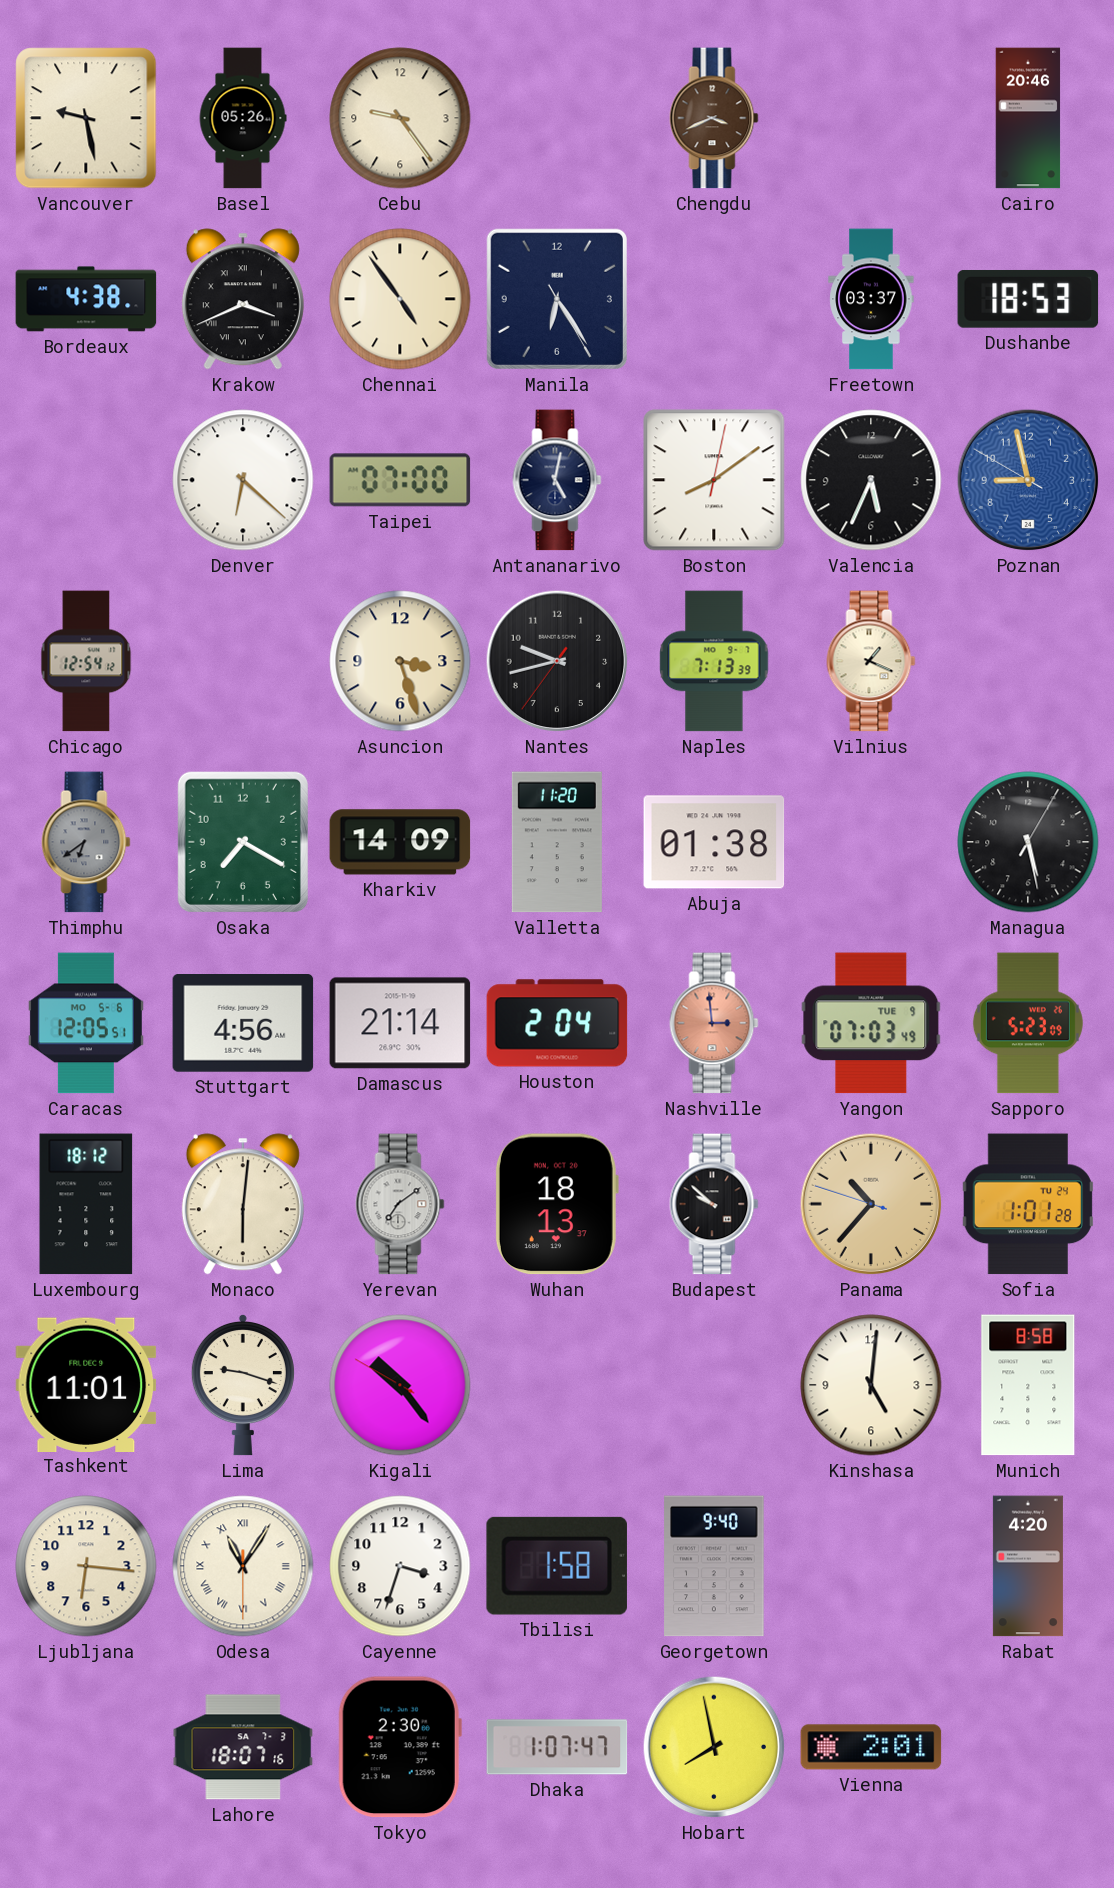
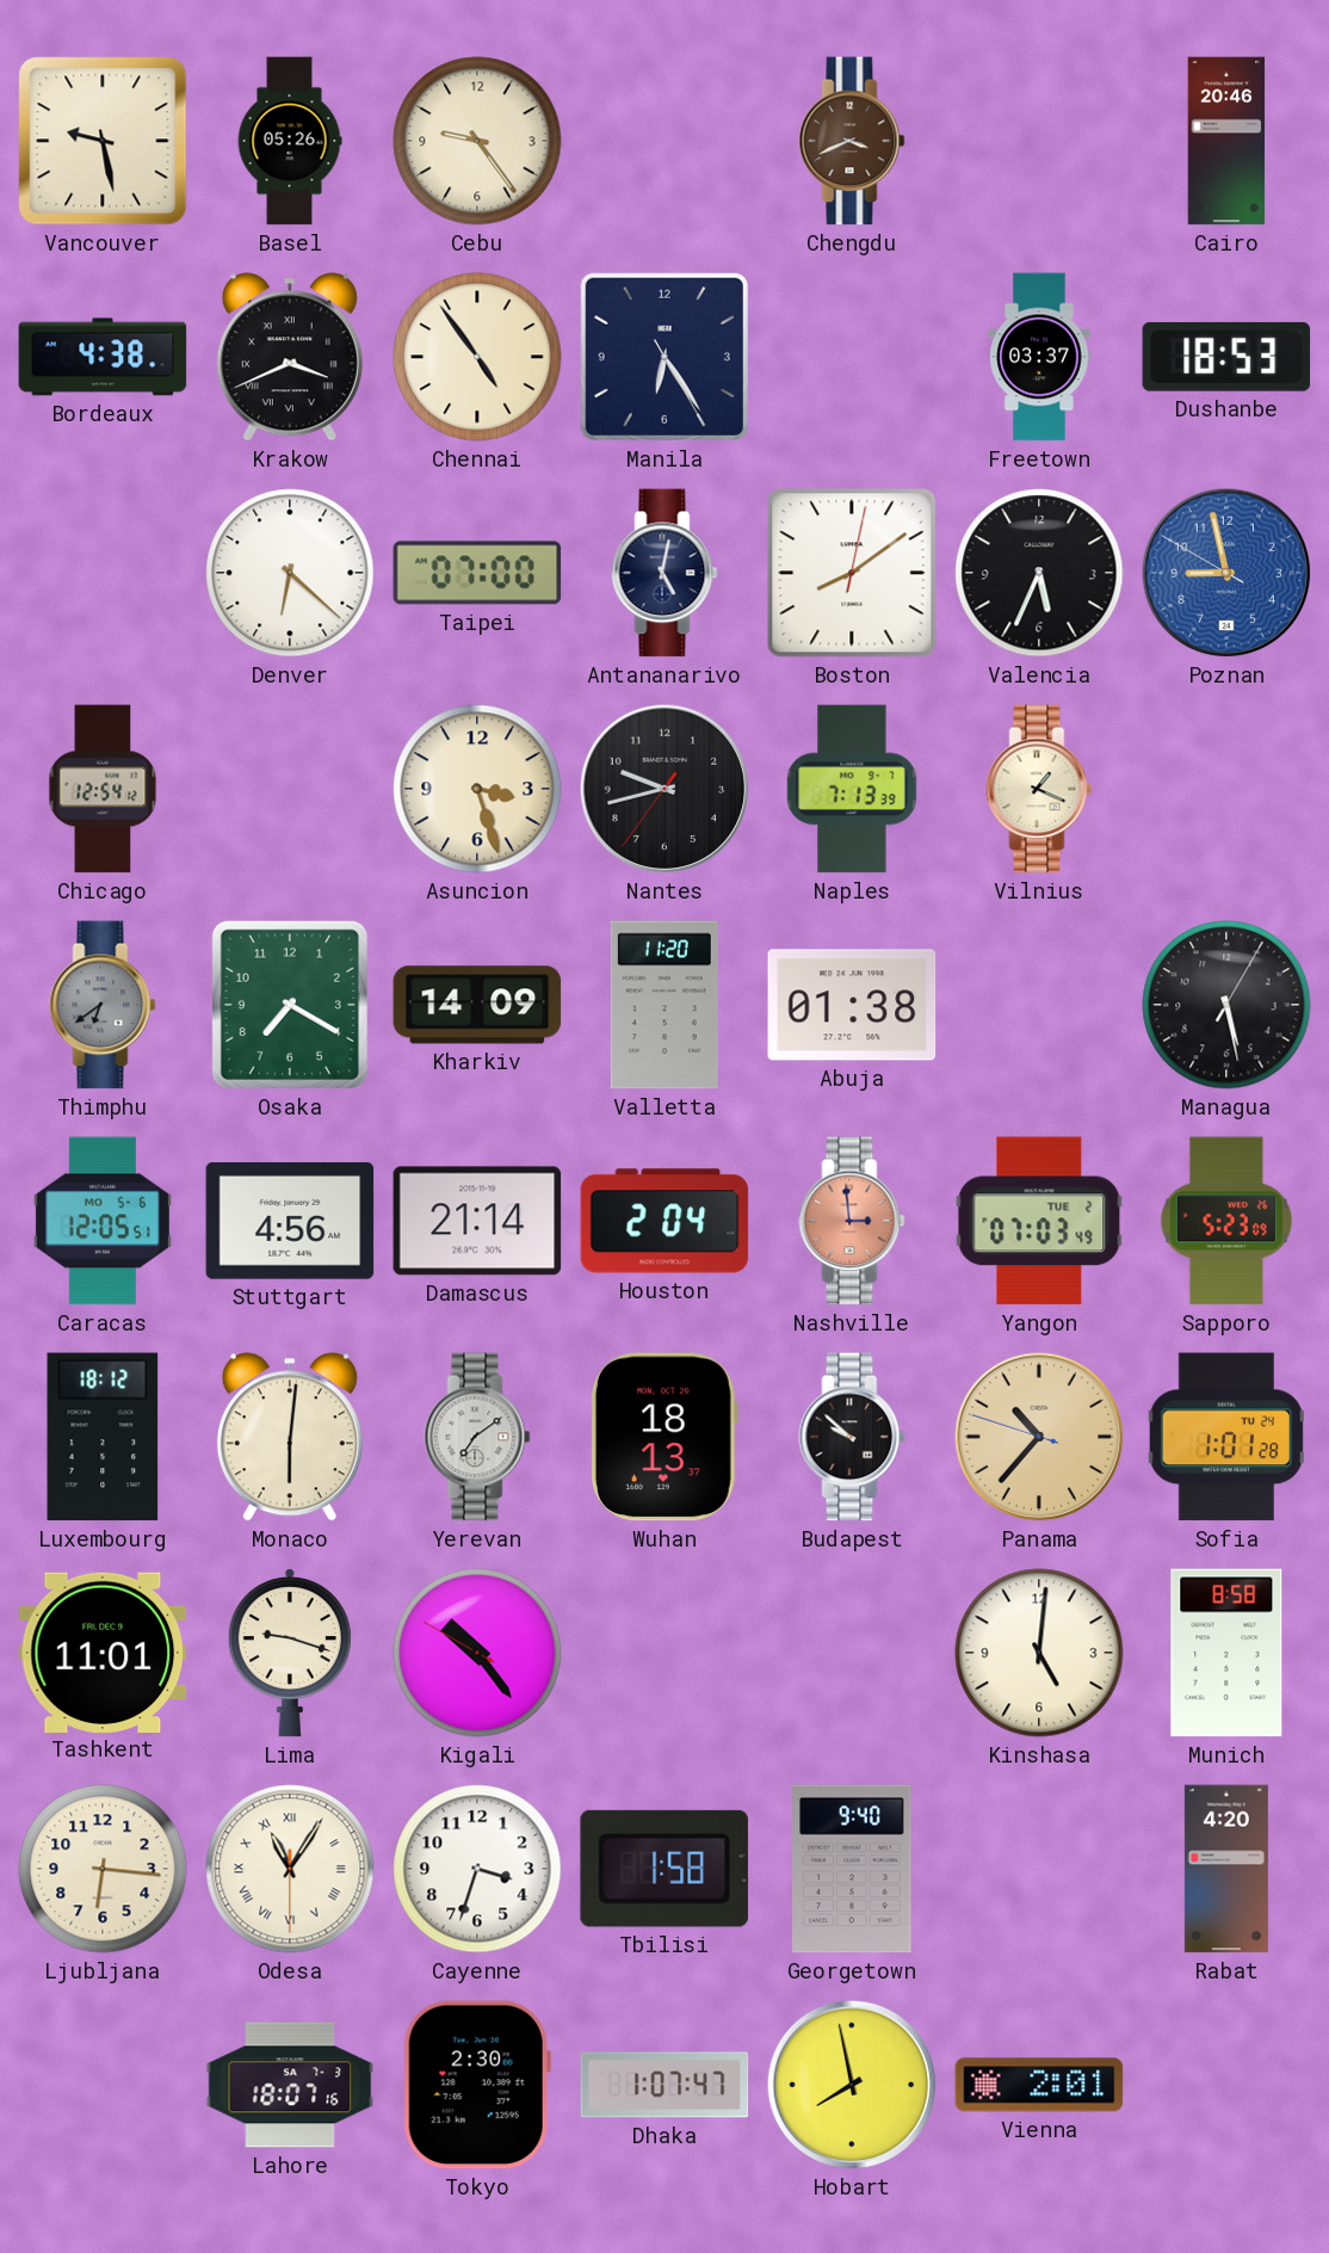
Yangon date: TUE 9 -> TUE 2
